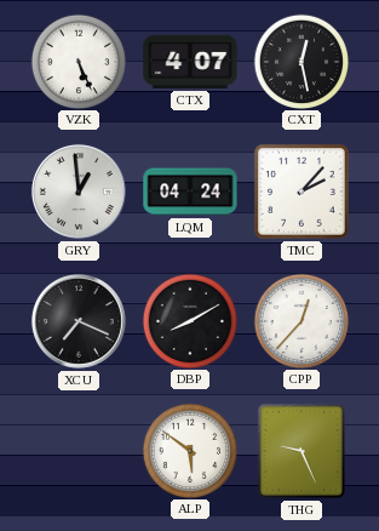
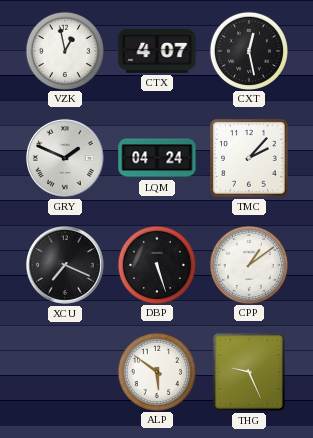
VZK: 5:26 -> 12:58
GRY: 12:59 -> 1:49
DBP: 8:10 -> 5:27
CPP: 12:37 -> 1:09
